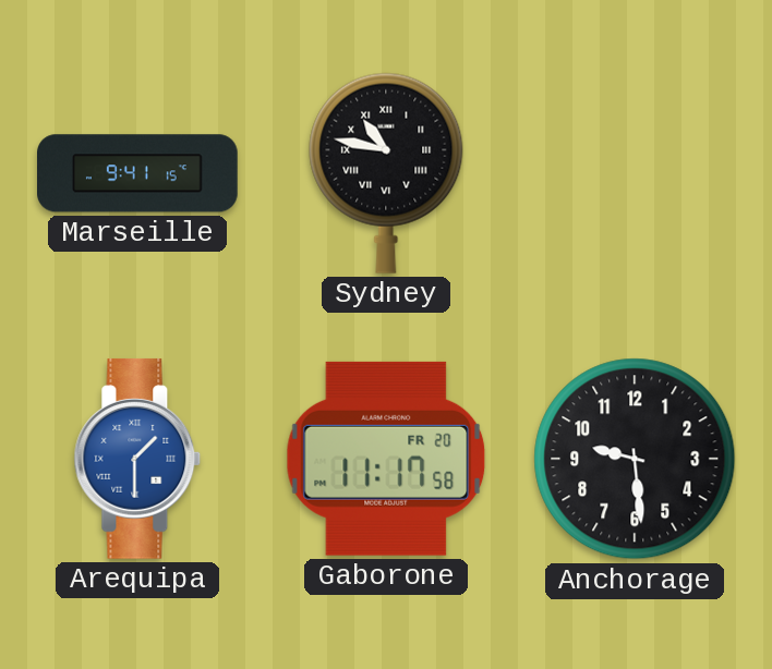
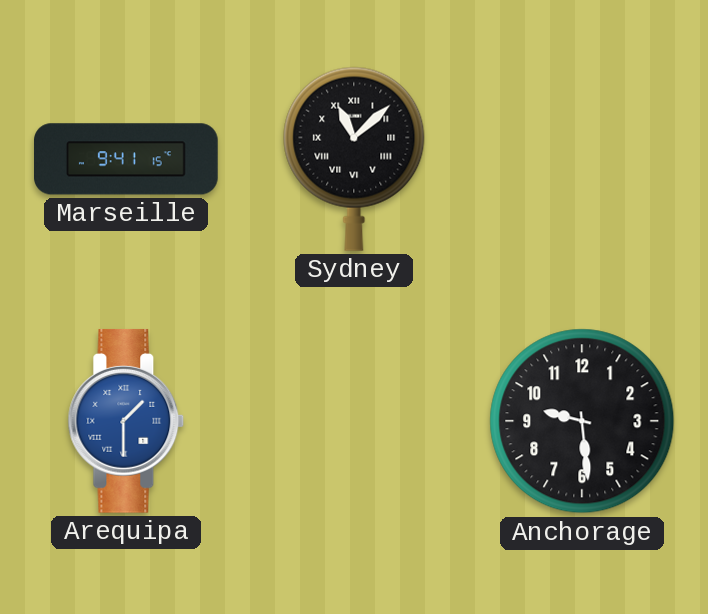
Sydney: 10:47 -> 11:08
Gaborone: 11:17 -> none
